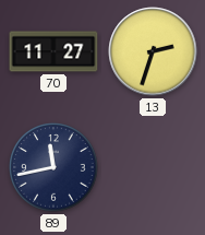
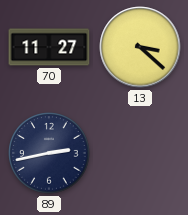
13: 2:33 -> 3:22
89: 11:43 -> 2:43
